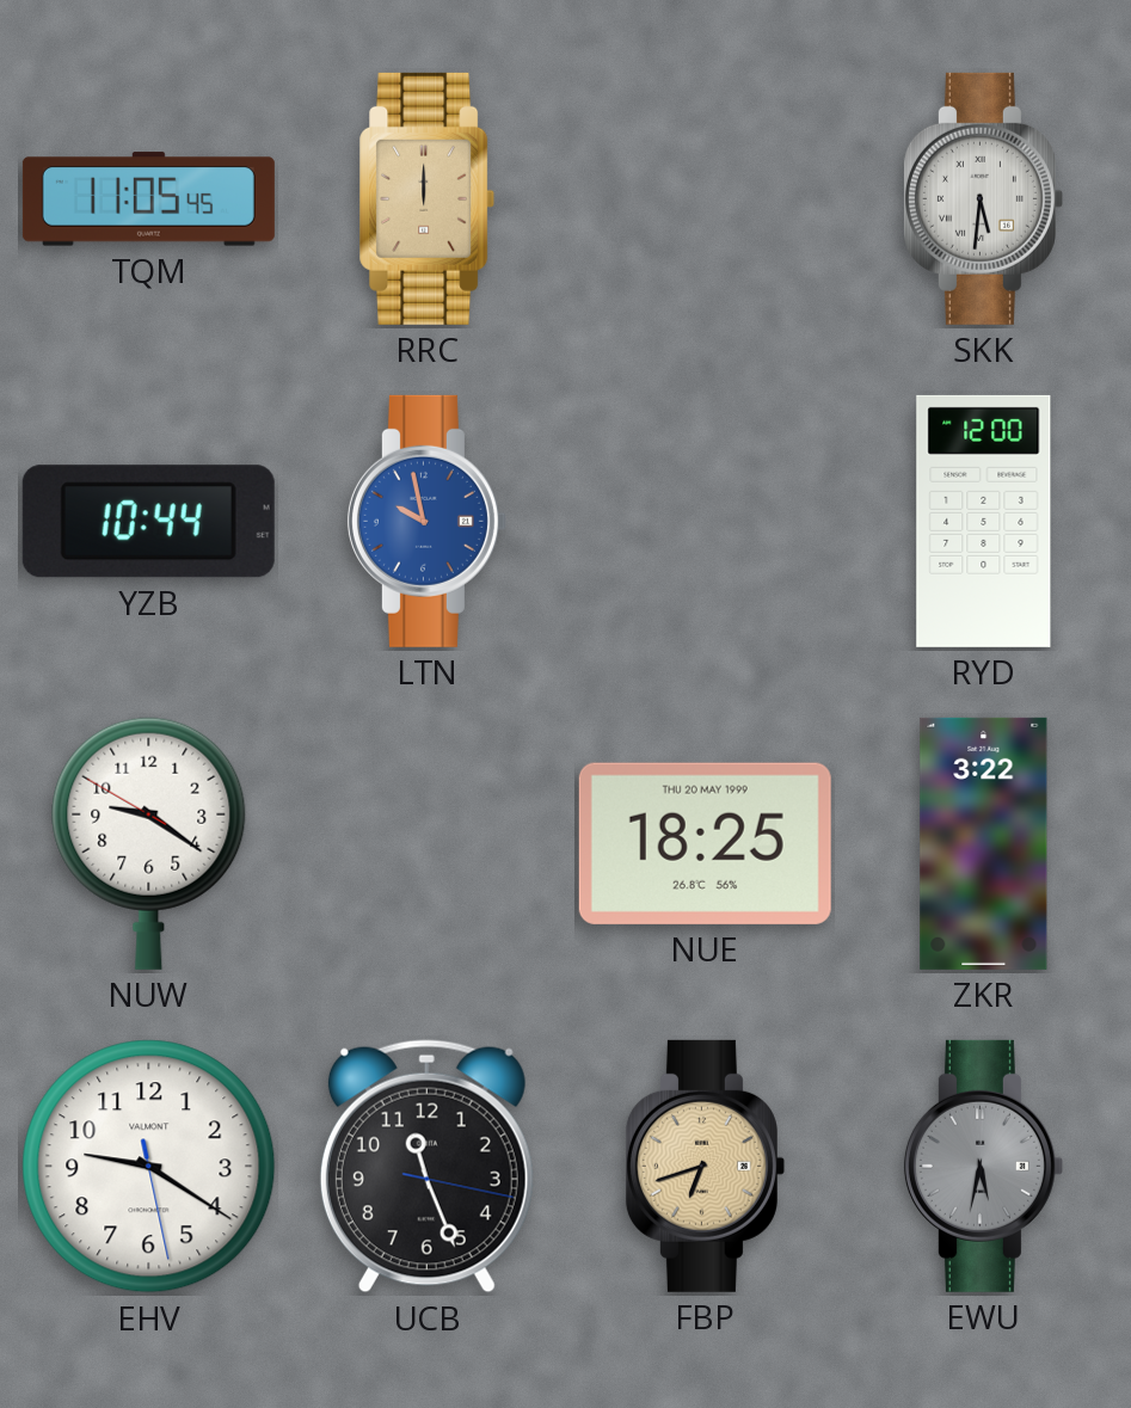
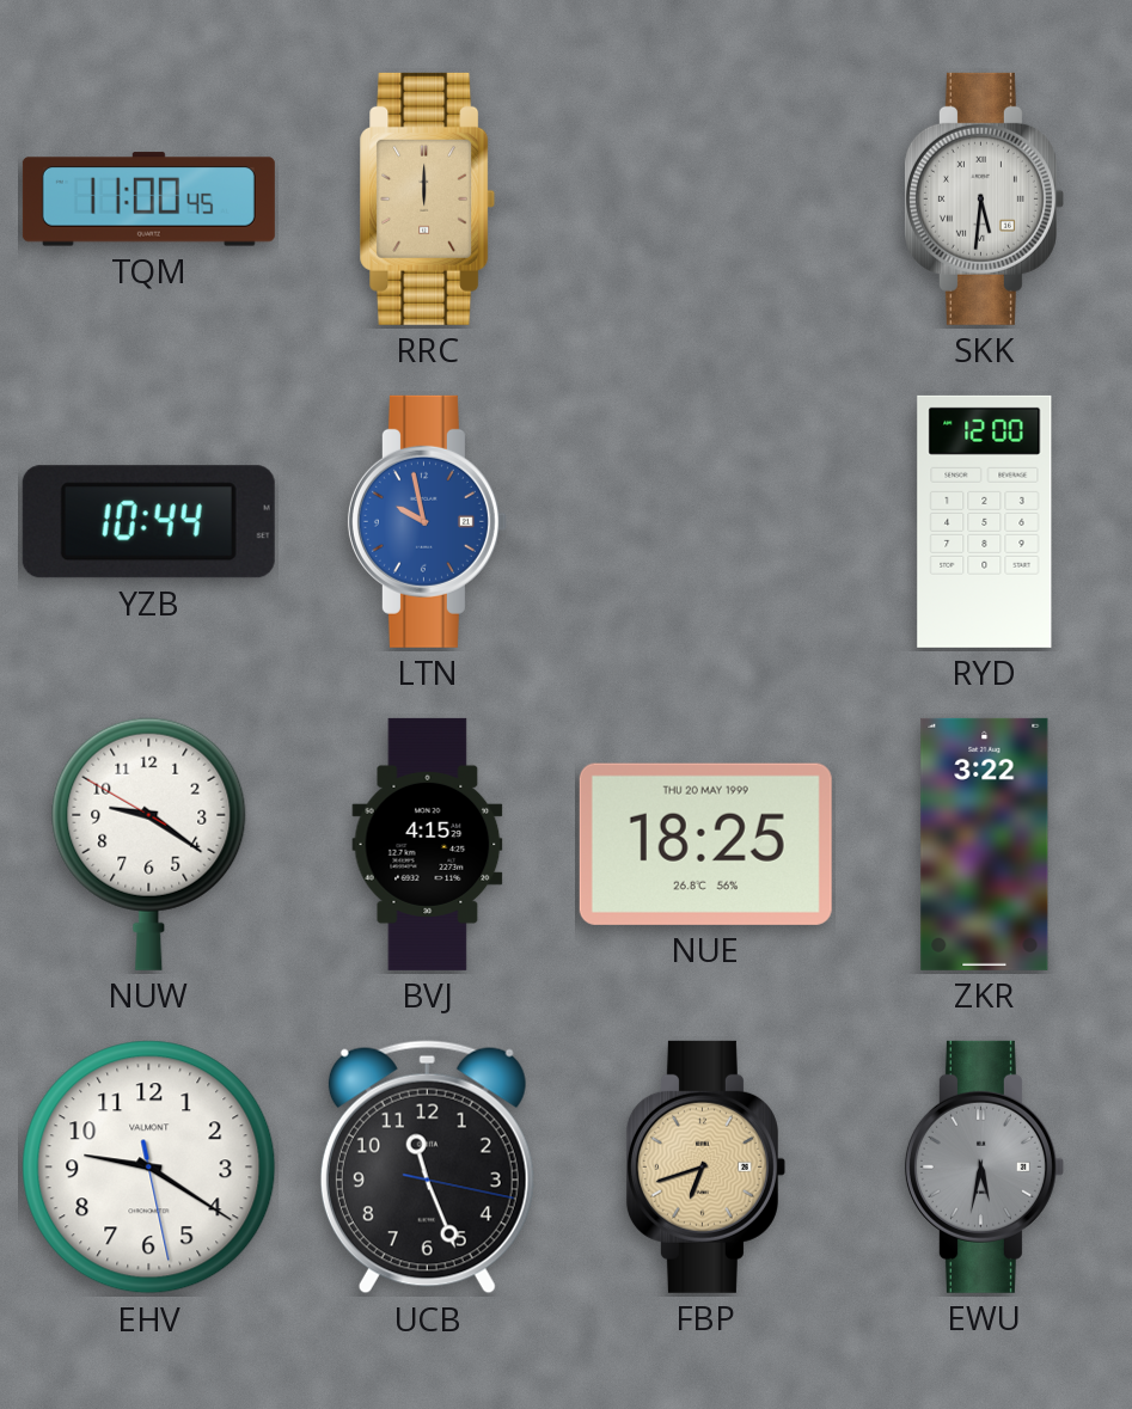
TQM: 11:05 -> 11:00
BVJ: none -> 4:15
